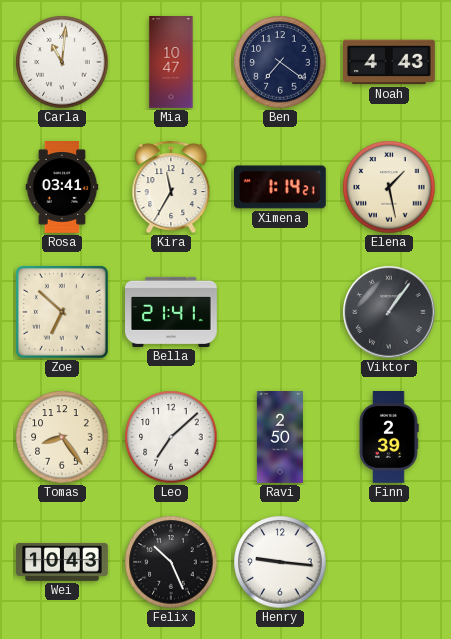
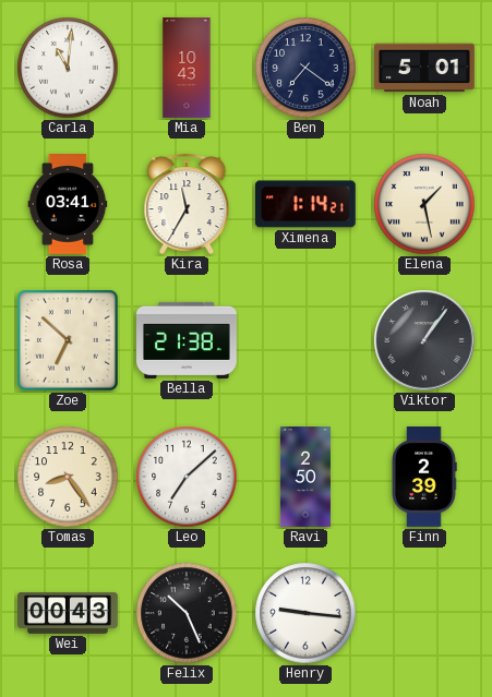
Mia: 10:47 -> 10:43
Noah: 4:43 -> 5:01
Bella: 21:41 -> 21:38
Wei: 10:43 -> 00:43
